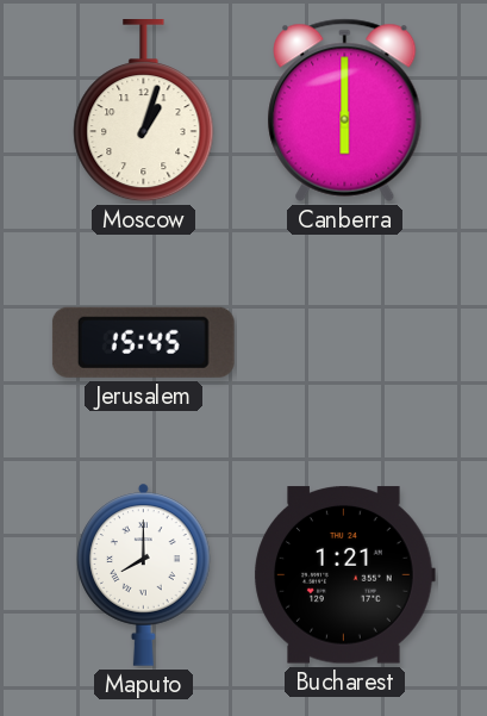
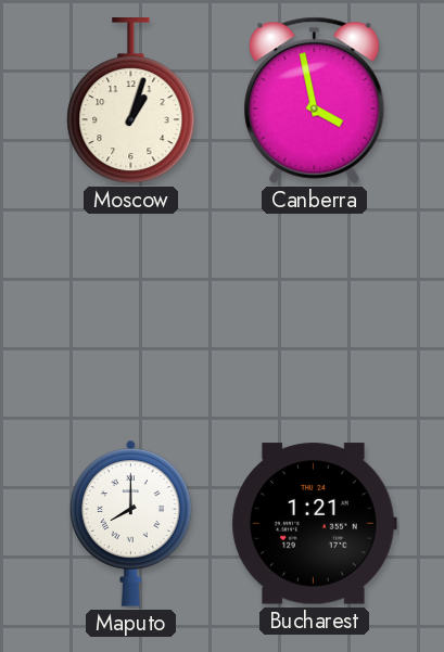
Canberra: 6:00 -> 3:58
Jerusalem: 15:45 -> none
